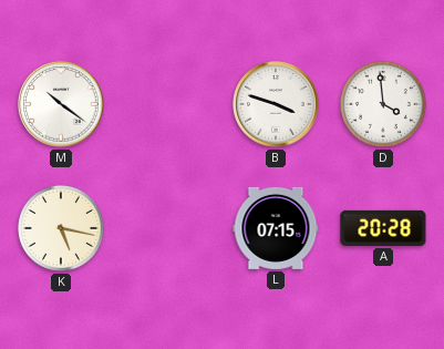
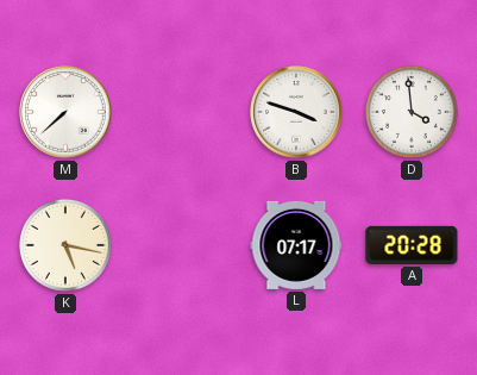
M: 10:21 -> 7:38
L: 07:15 -> 07:17
